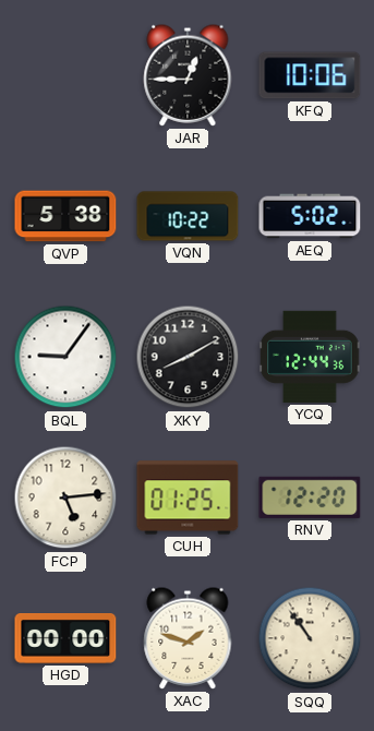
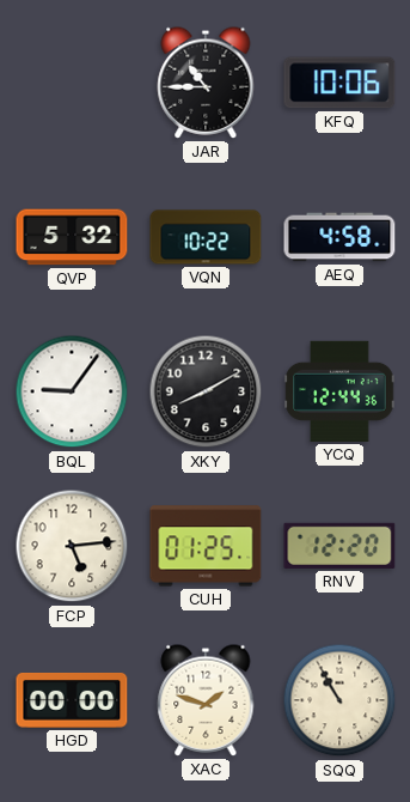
JAR: 12:45 -> 10:45
QVP: 5:38 -> 5:32
AEQ: 5:02 -> 4:58
SQQ: 10:54 -> 10:55
